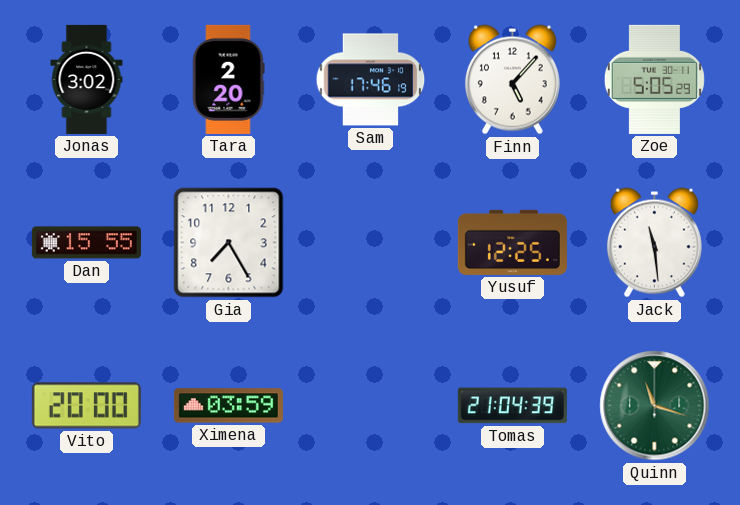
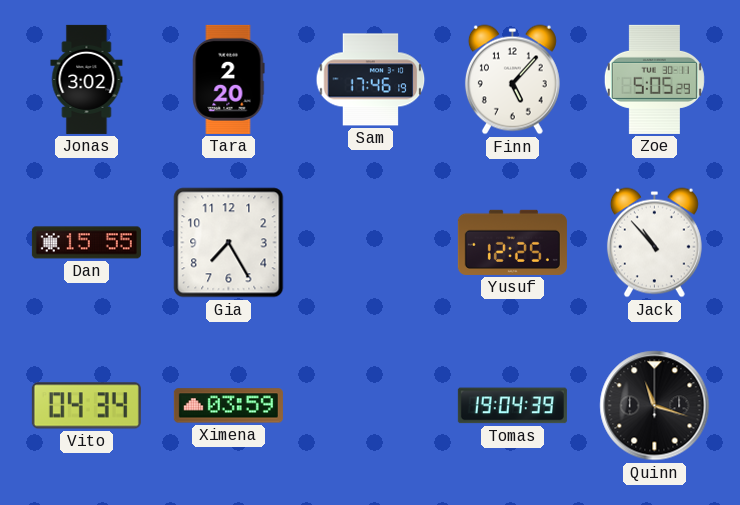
Jack: 11:29 -> 10:53
Vito: 20:00 -> 04:34
Tomas: 21:04 -> 19:04
Quinn dial: green -> black
